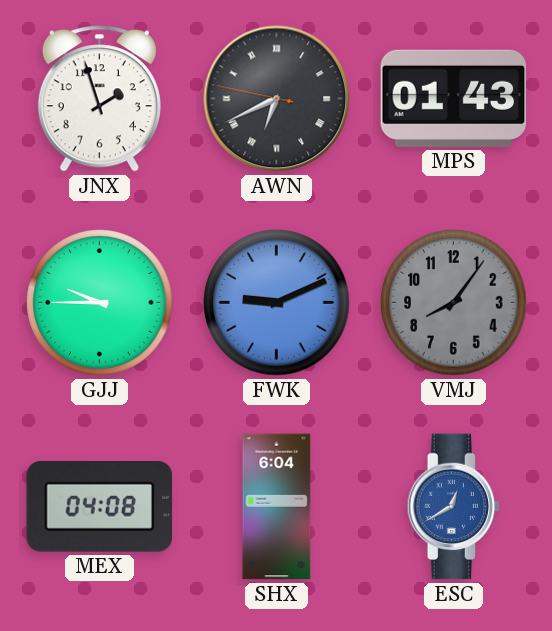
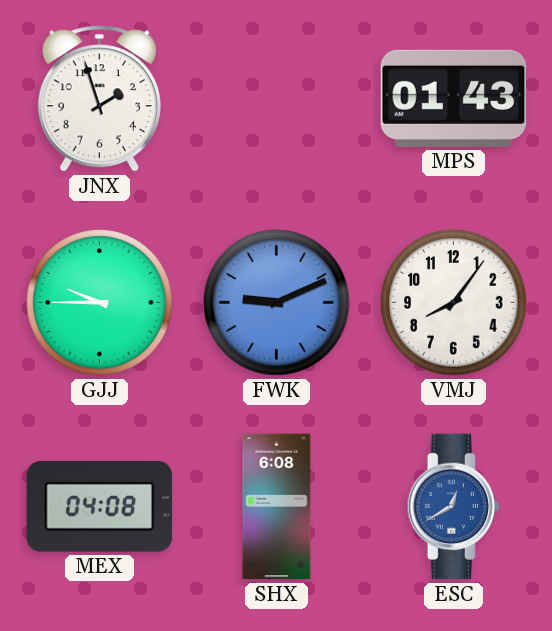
AWN: 6:40 -> none
VMJ dial: grey -> white
SHX: 6:04 -> 6:08
